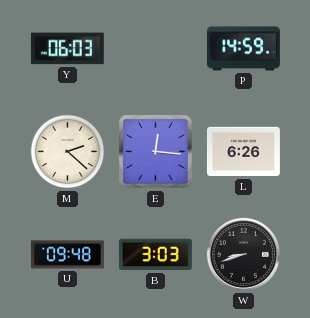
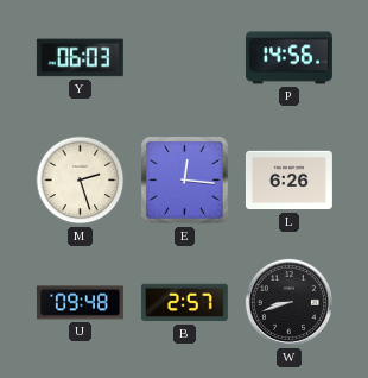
P: 14:59 -> 14:56
M: 2:22 -> 2:27
B: 3:03 -> 2:57
